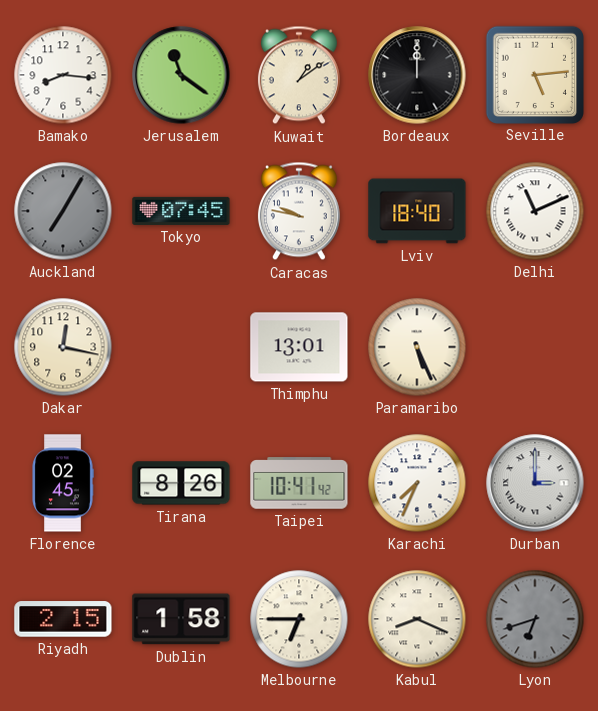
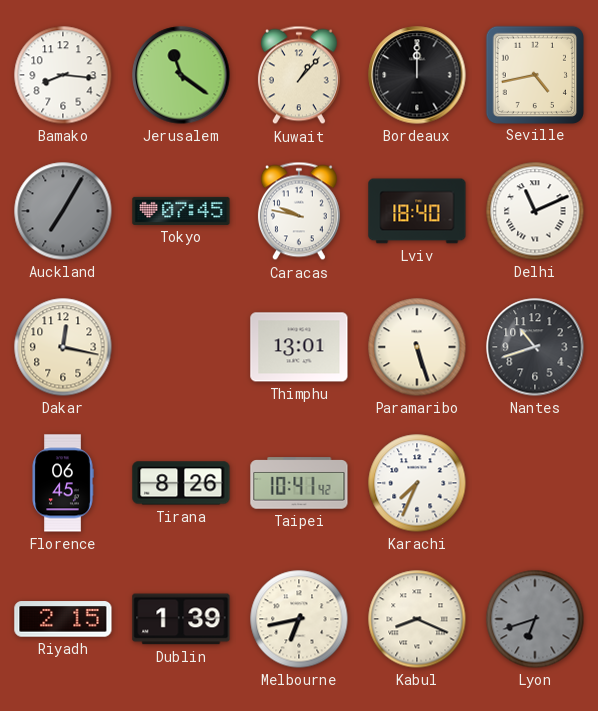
Kuwait: 1:09 -> 1:07
Seville: 5:14 -> 4:43
Paramaribo: 5:26 -> 5:27
Nantes: none -> 10:42
Florence: 02:45 -> 06:45
Durban: 3:00 -> none
Dublin: 1:58 -> 1:39
Melbourne: 6:45 -> 6:43
